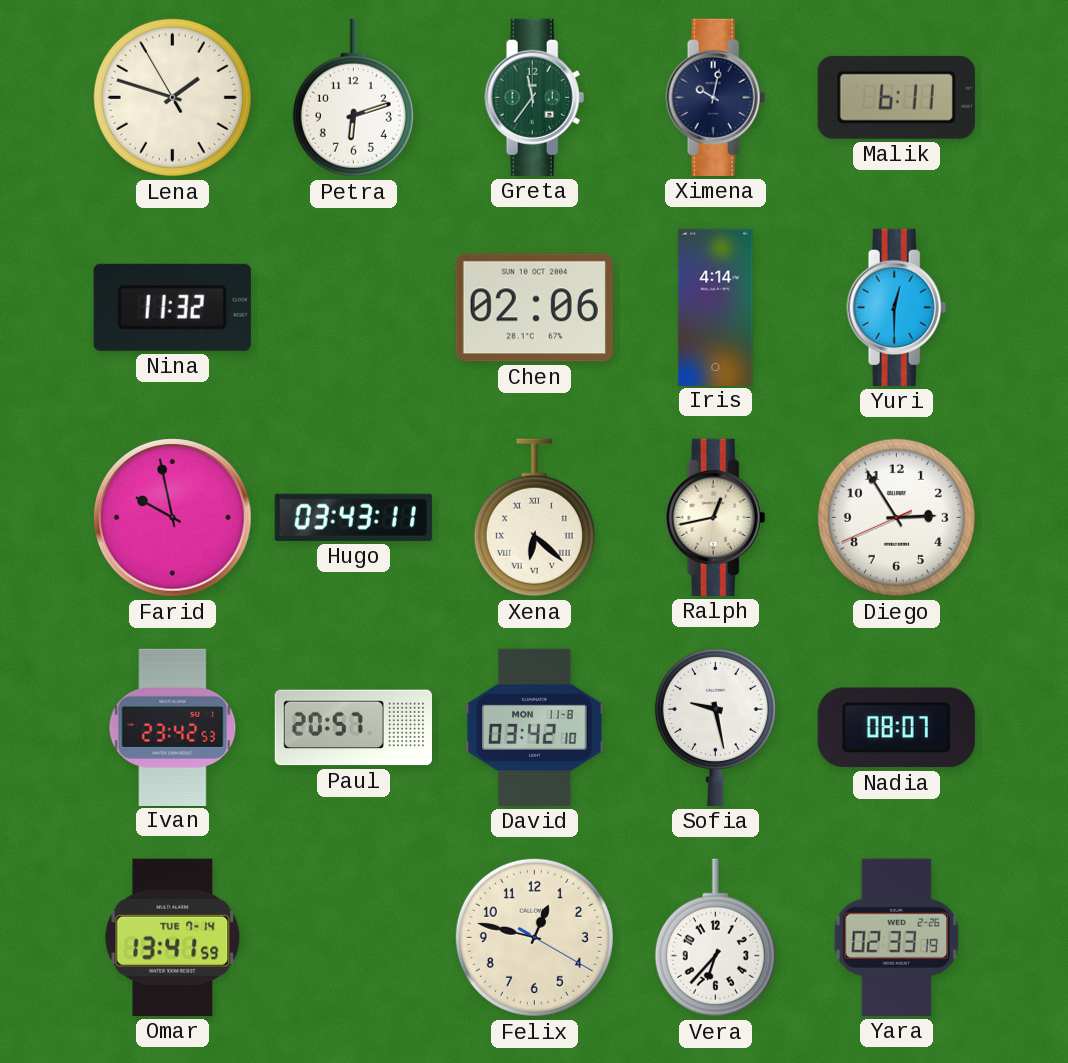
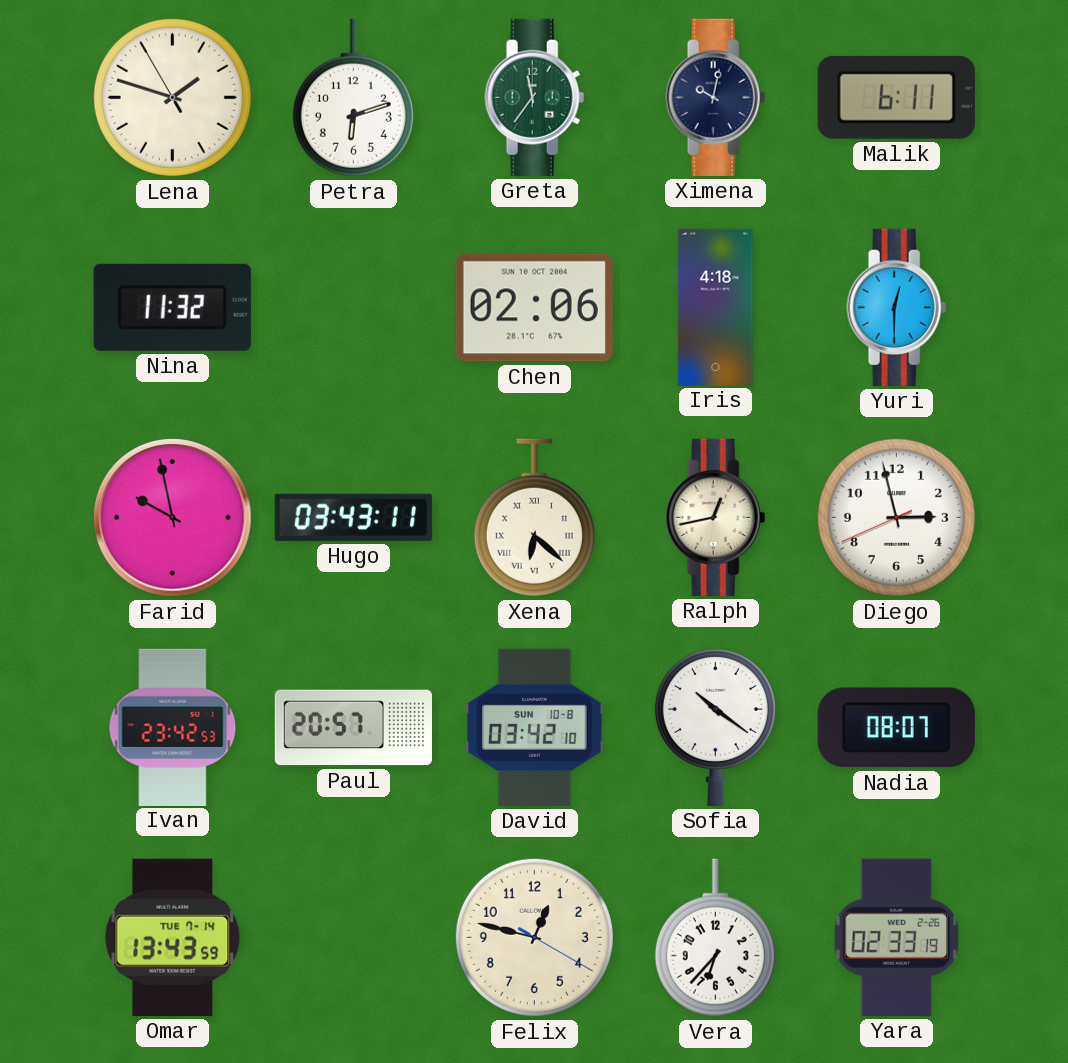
Iris: 4:14 -> 4:18
Diego: 2:54 -> 2:57
David date: MON 11-8 -> SUN 10-8
Sofia: 9:28 -> 10:21
Omar: 13:41 -> 13:43
